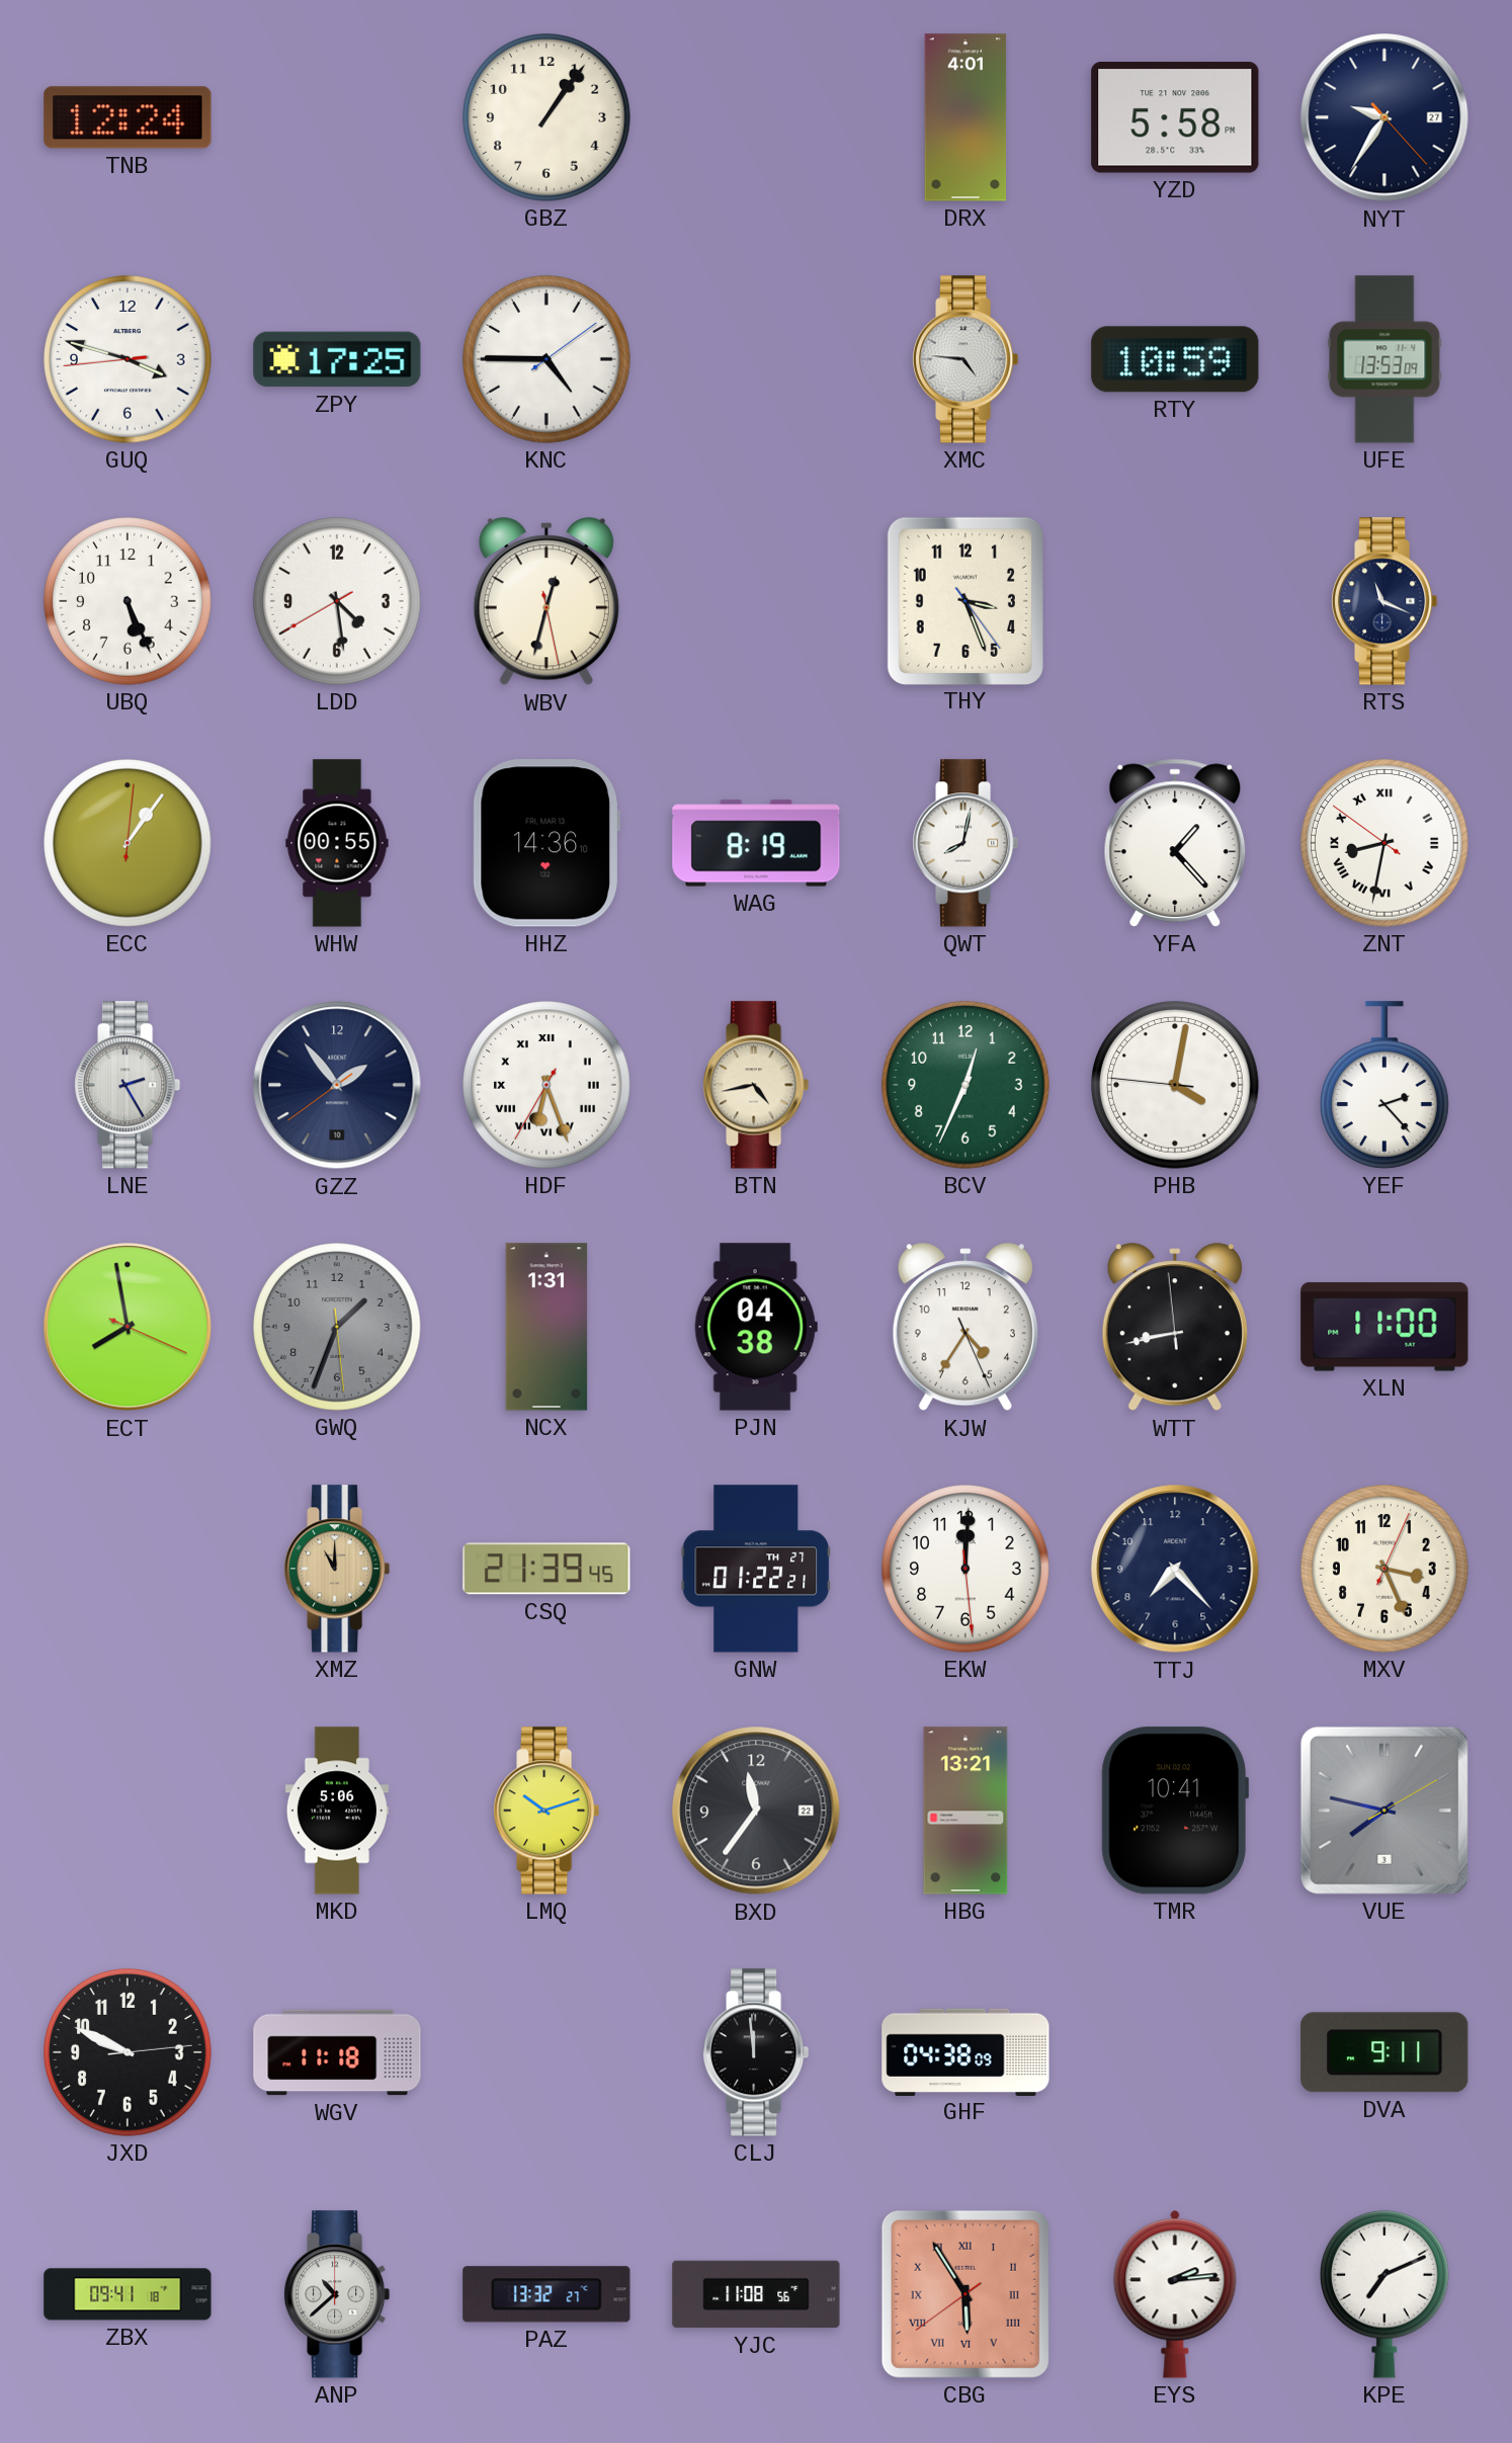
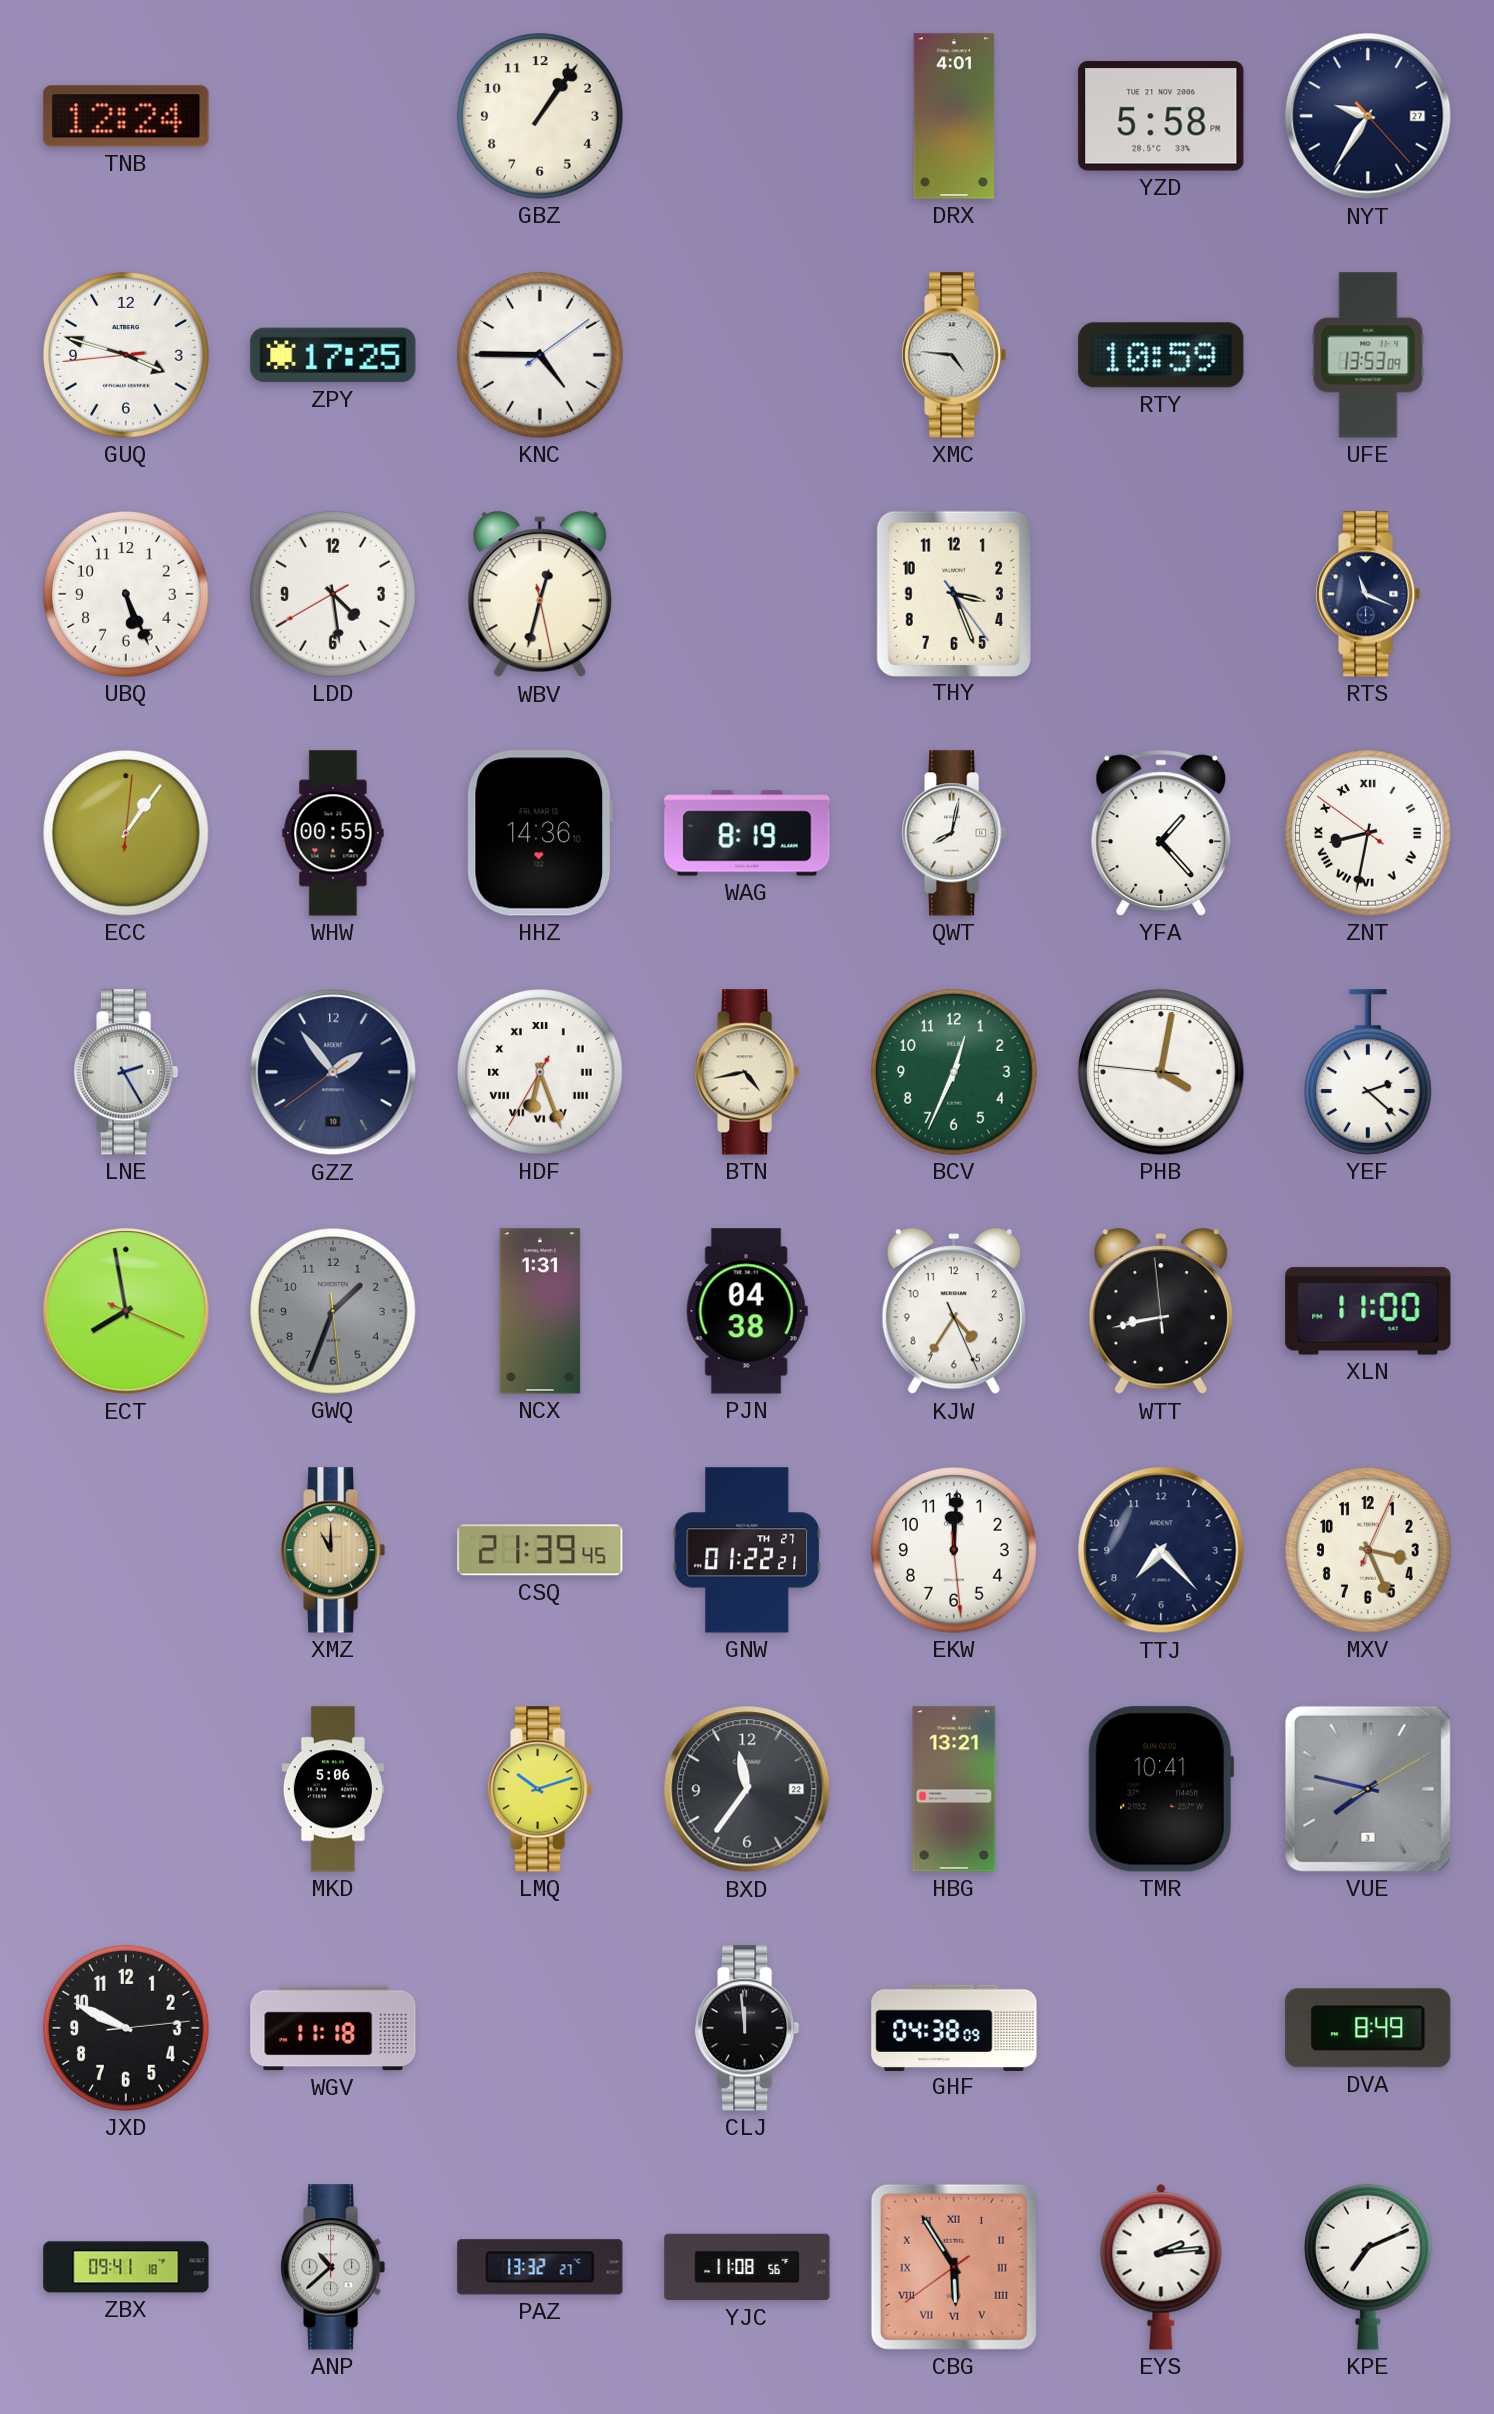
YEF: 2:23 -> 2:22
DVA: 9:11 -> 8:49
